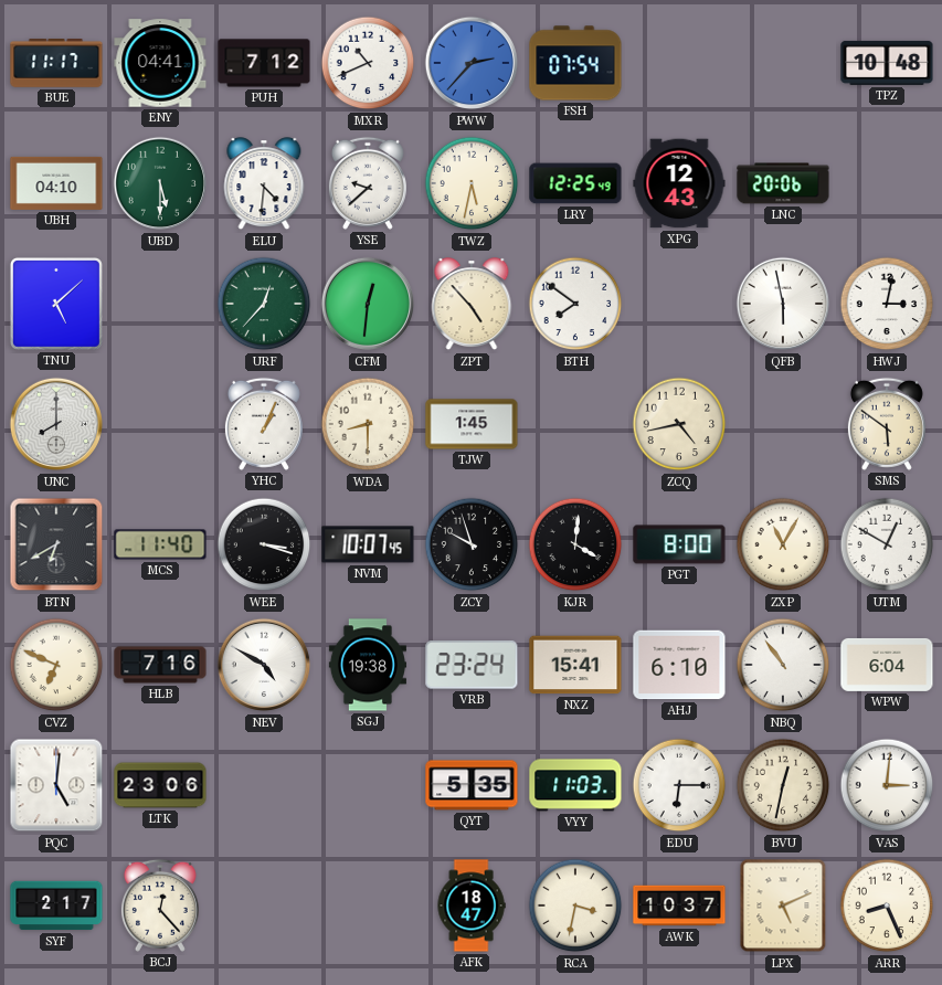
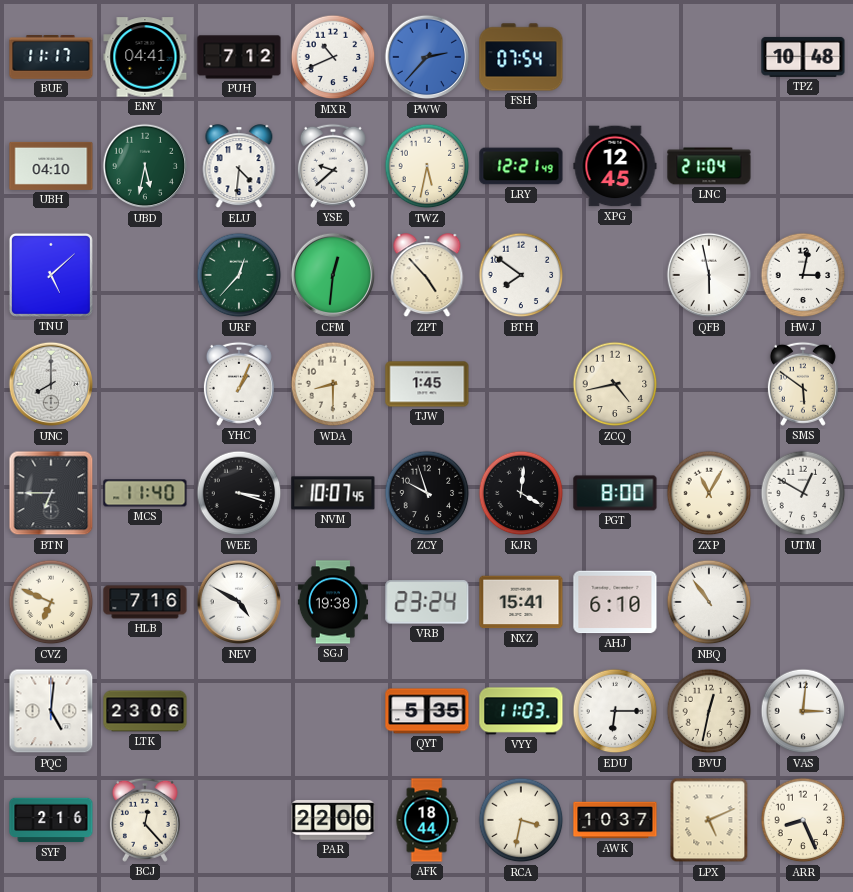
UBD: 5:30 -> 5:32
LRY: 12:25 -> 12:21
XPG: 12:43 -> 12:45
LNC: 20:06 -> 21:04
BTN: 6:40 -> 6:45
WPW: 6:04 -> none
SYF: 2:17 -> 2:16
PAR: none -> 22:00
AFK: 18:47 -> 18:44
